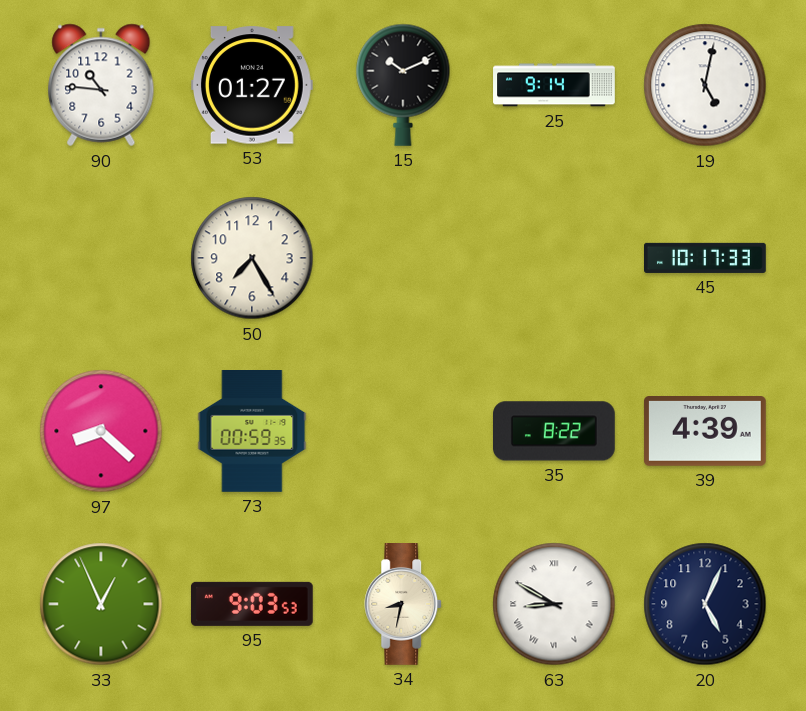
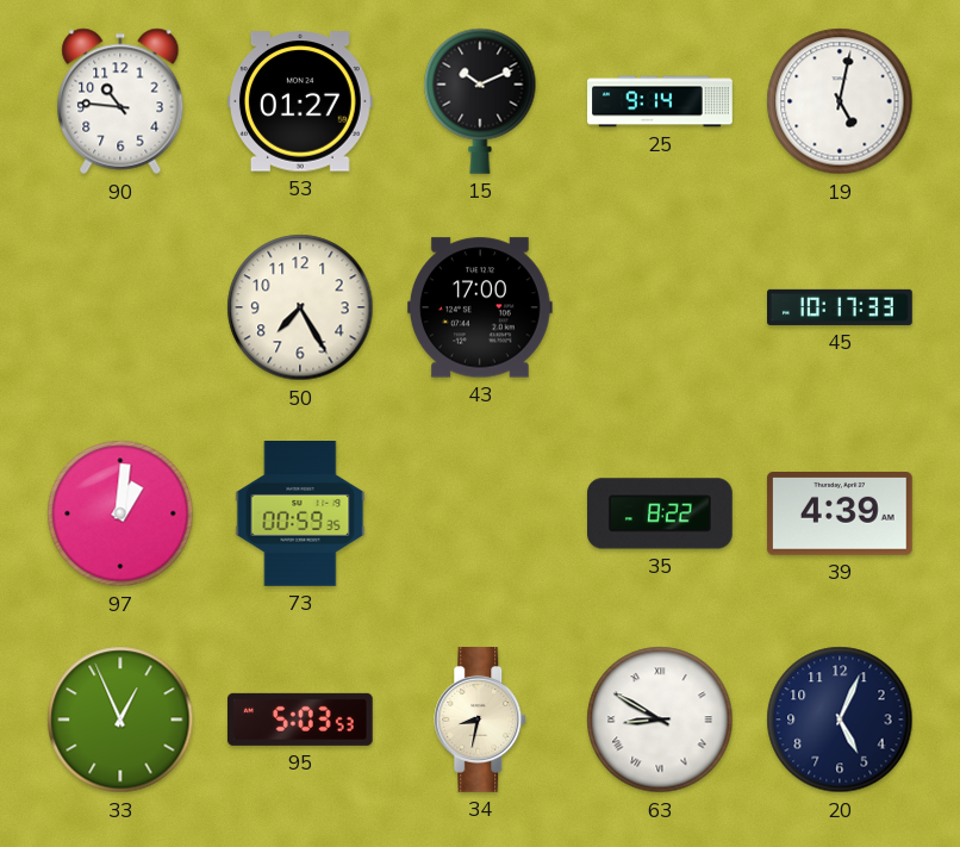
43: none -> 17:00
97: 8:22 -> 1:01
95: 9:03 -> 5:03
